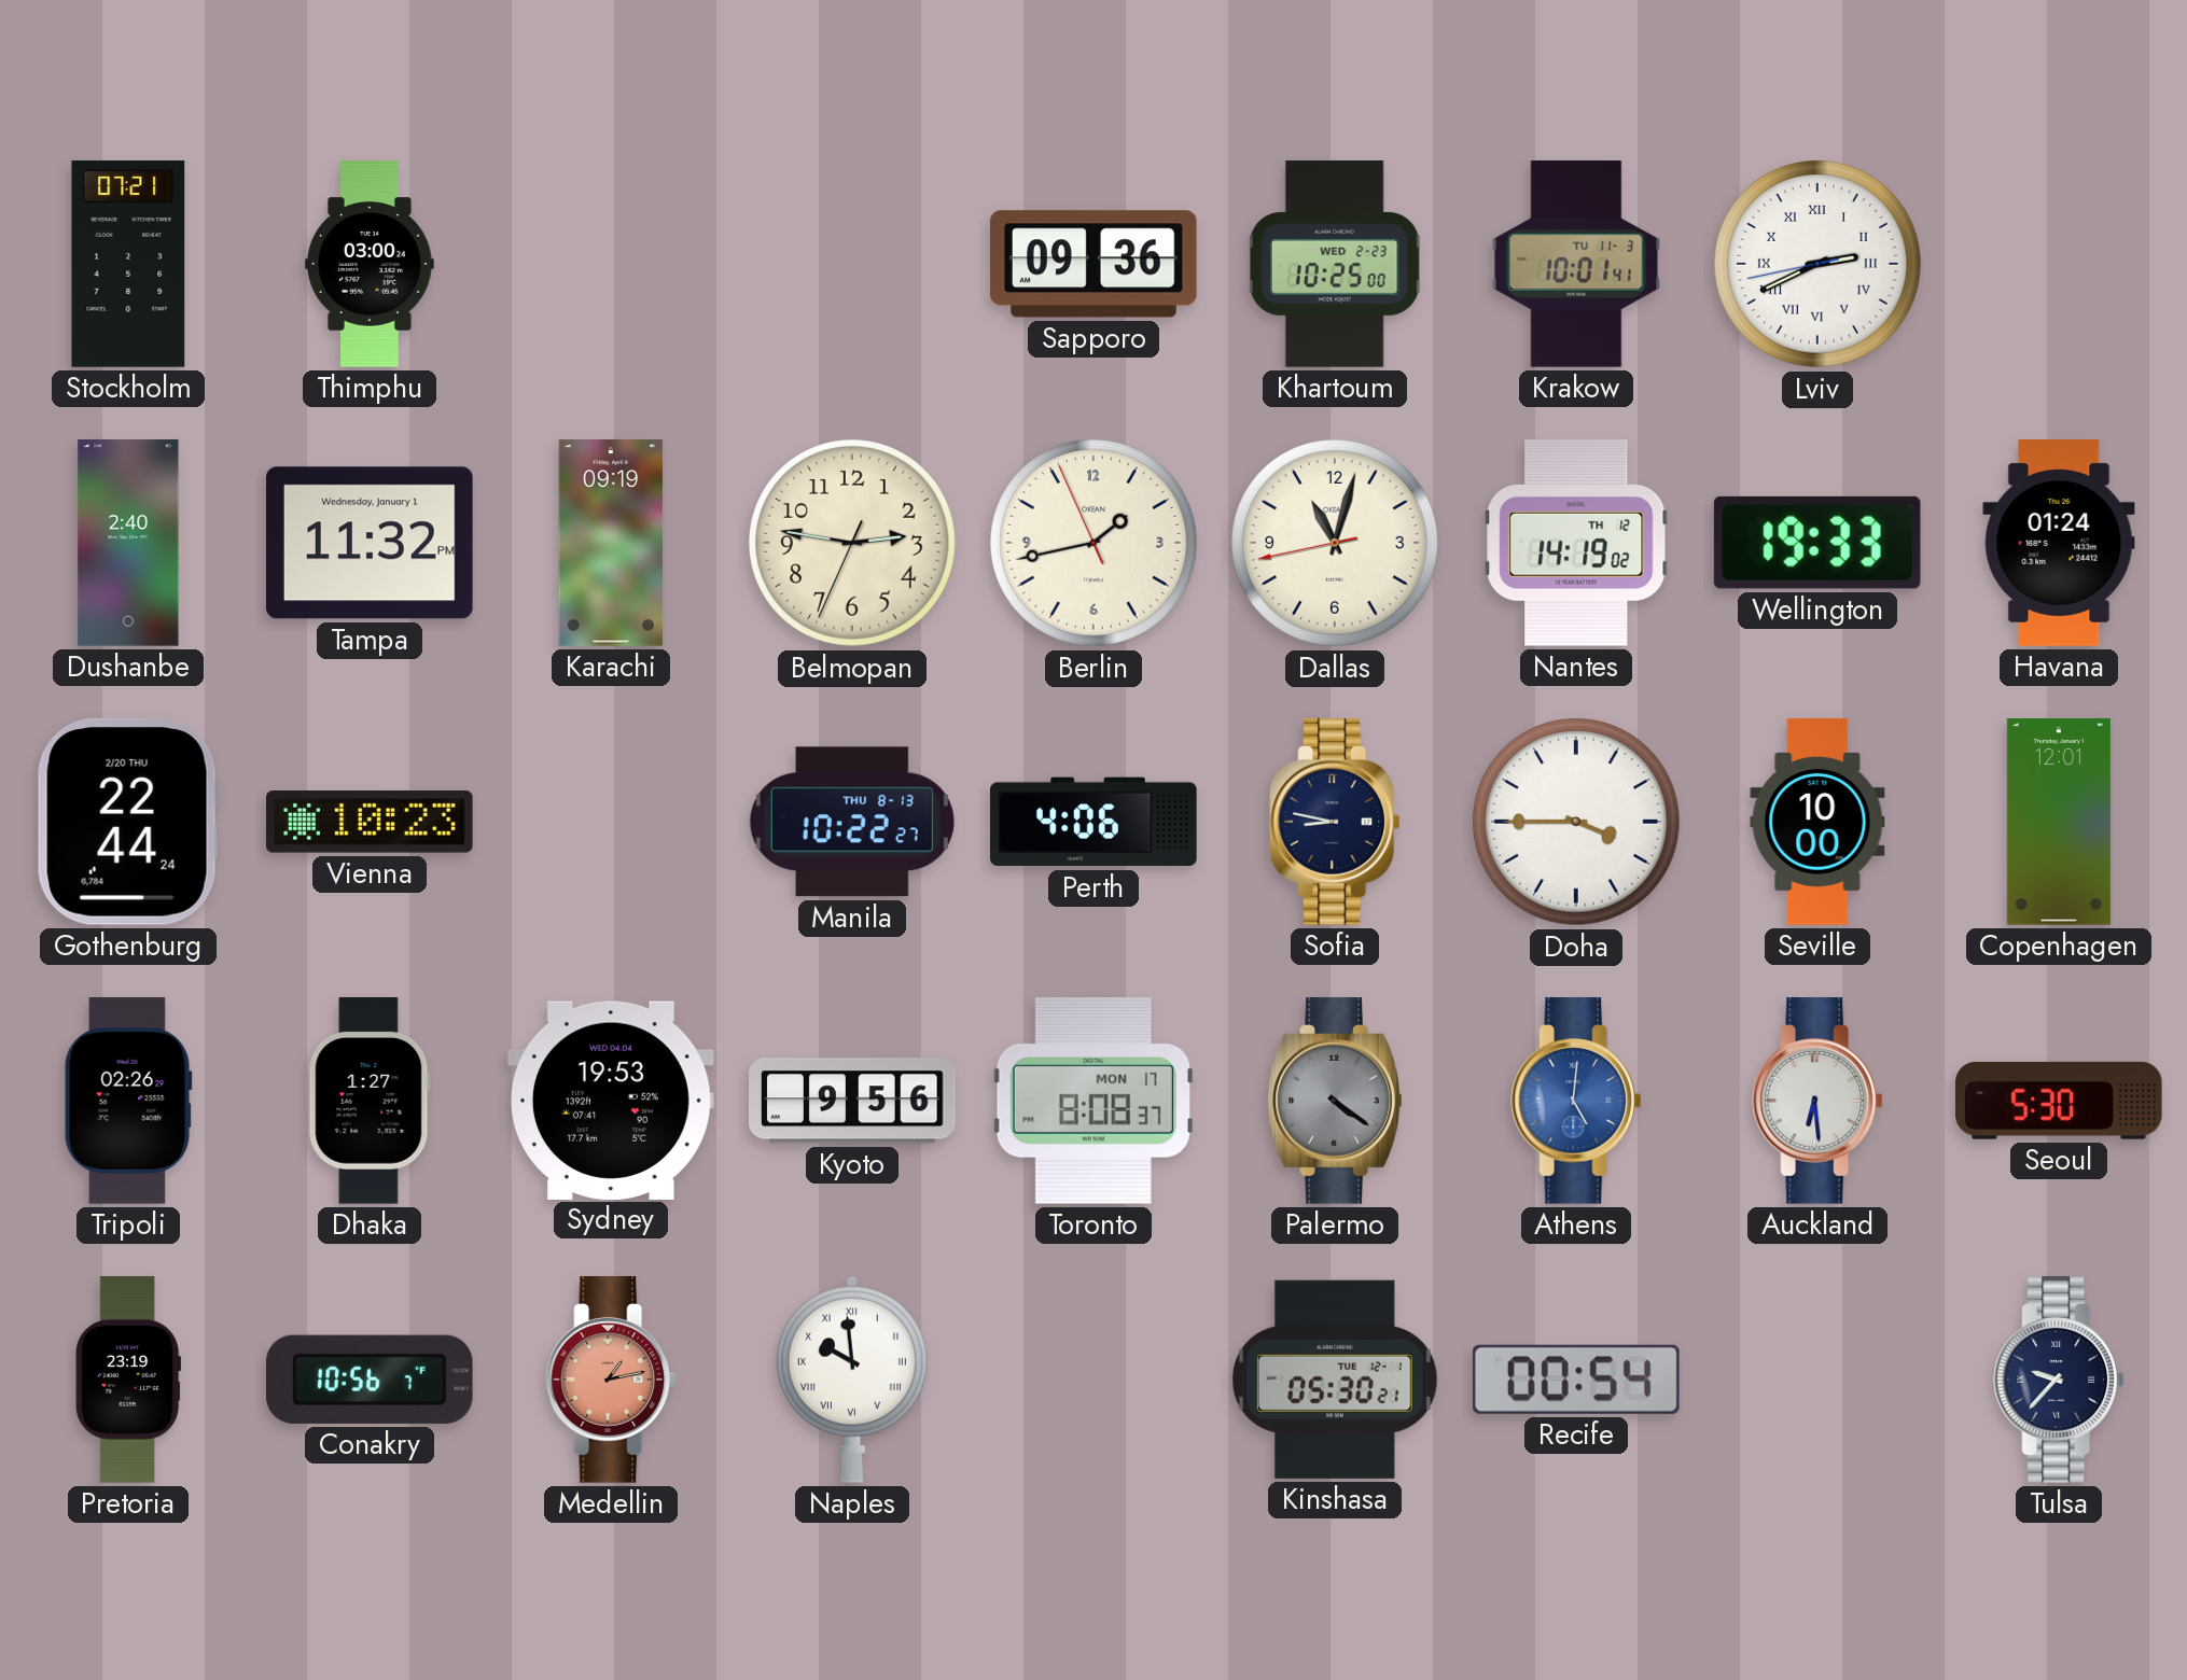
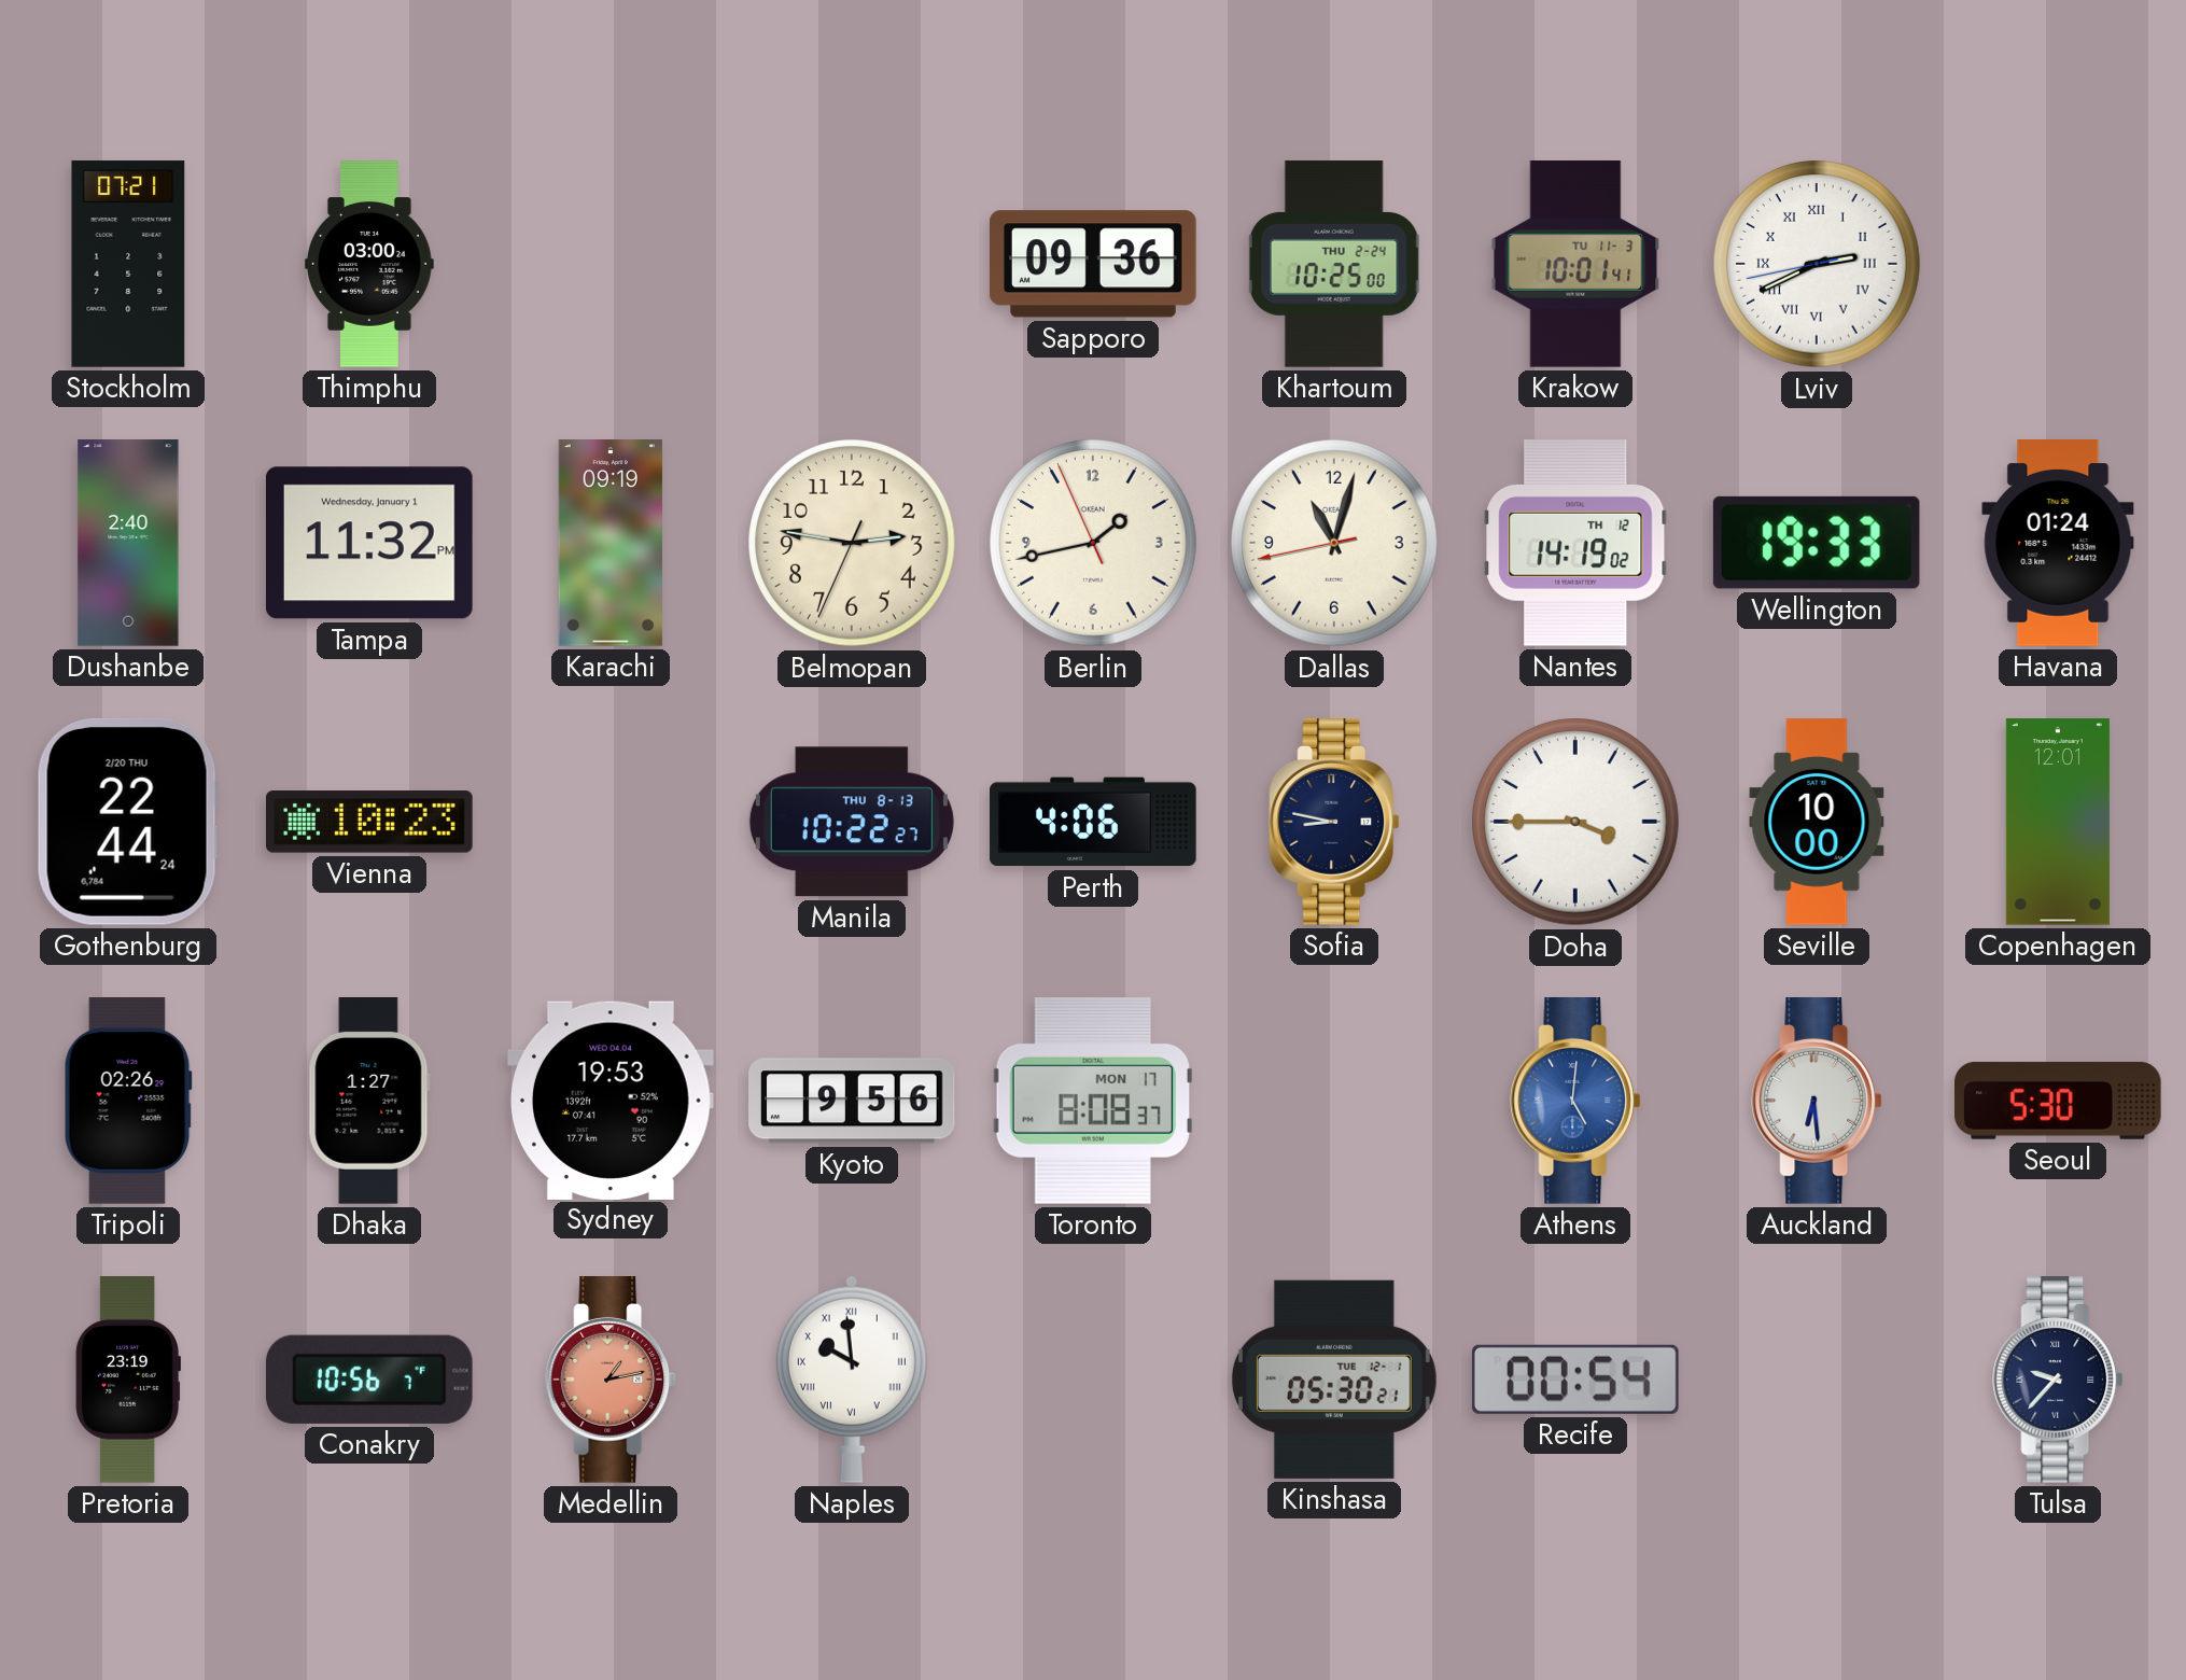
Khartoum date: WED 2-23 -> THU 2-24
Palermo: 4:21 -> none
